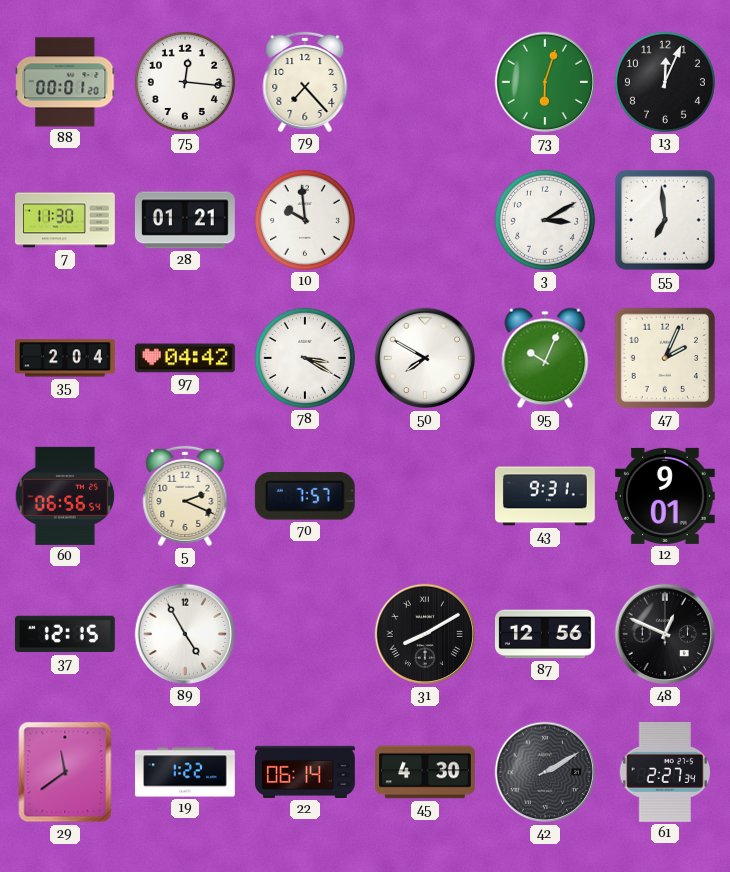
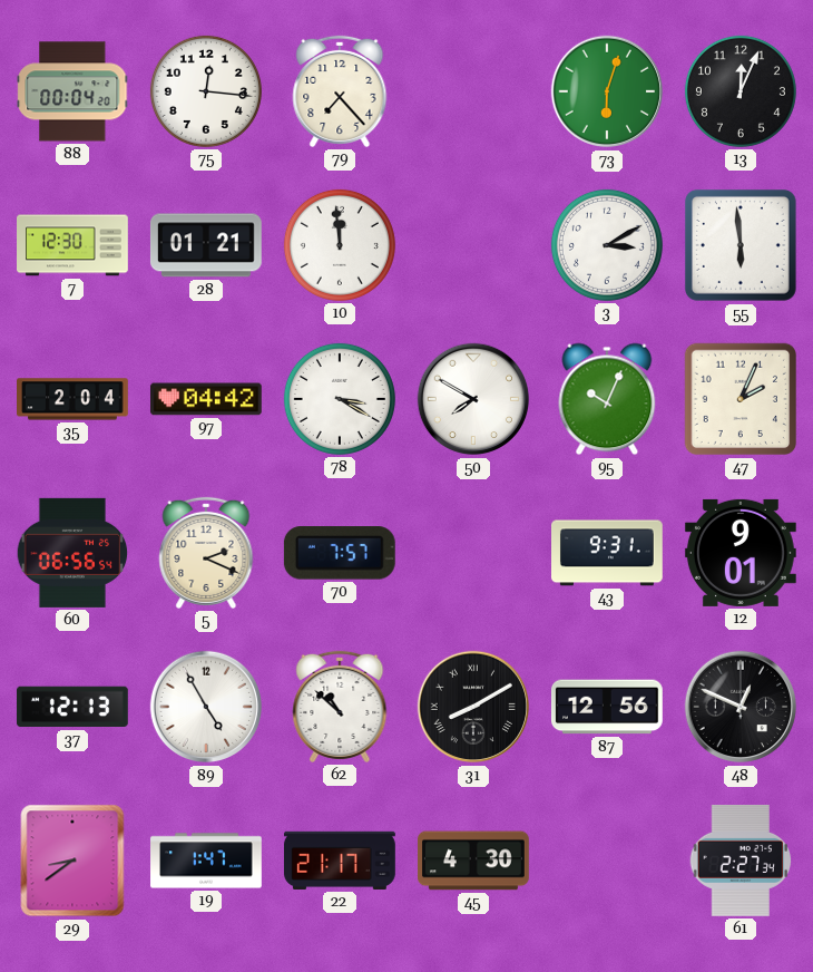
88: 00:01 -> 00:04
7: 11:30 -> 12:30
10: 9:59 -> 11:59
55: 6:59 -> 5:59
37: 12:15 -> 12:13
62: none -> 10:52
29: 11:39 -> 8:39
19: 1:22 -> 1:47
22: 06:14 -> 21:17
42: 2:10 -> none
